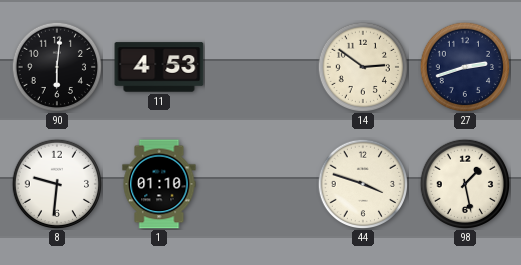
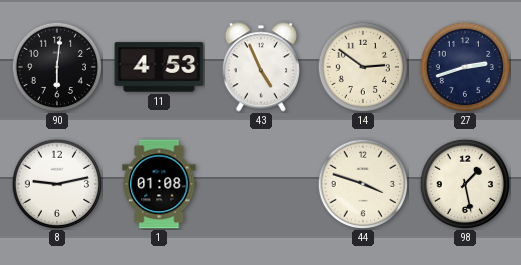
43: none -> 4:56
8: 9:31 -> 9:13
1: 01:10 -> 01:08
